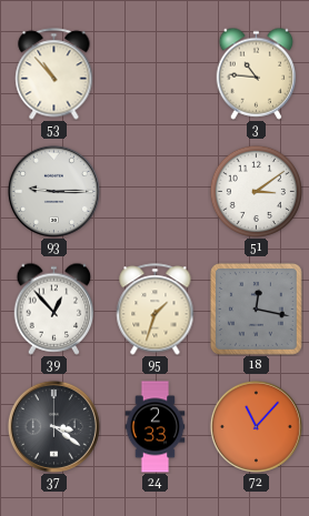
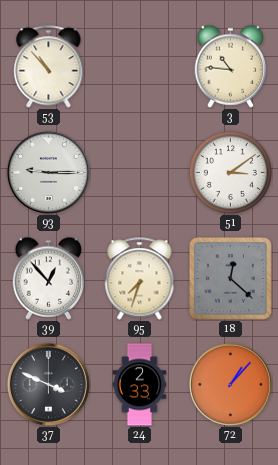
95: 1:33 -> 7:33
18: 12:17 -> 12:22
37: 3:21 -> 3:49
72: 11:07 -> 1:07
